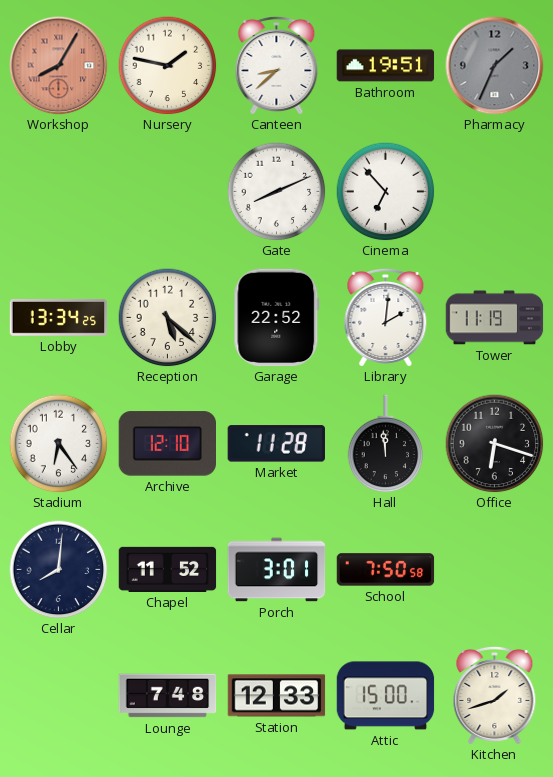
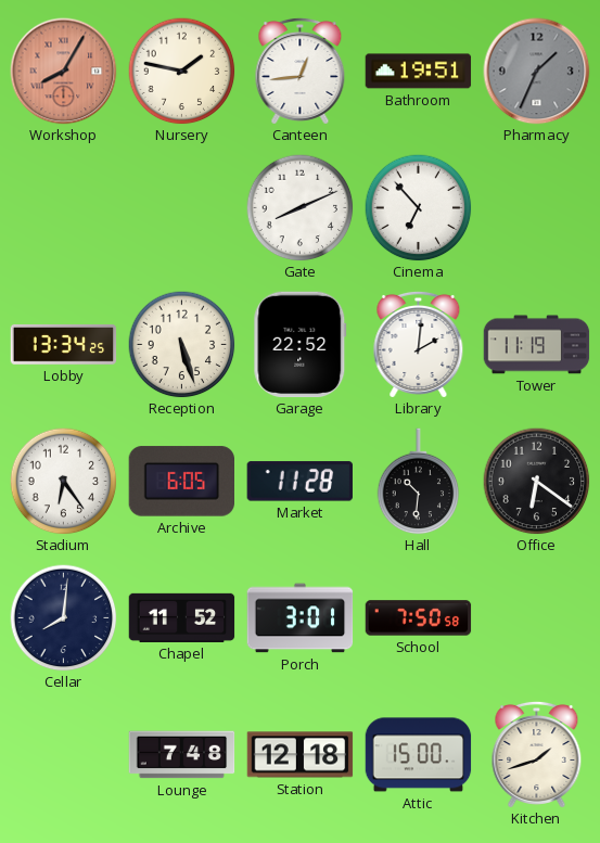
Canteen: 8:38 -> 12:44
Reception: 5:22 -> 5:27
Archive: 12:10 -> 6:05
Hall: 11:59 -> 10:31
Office: 6:18 -> 6:21
Station: 12:33 -> 12:18
